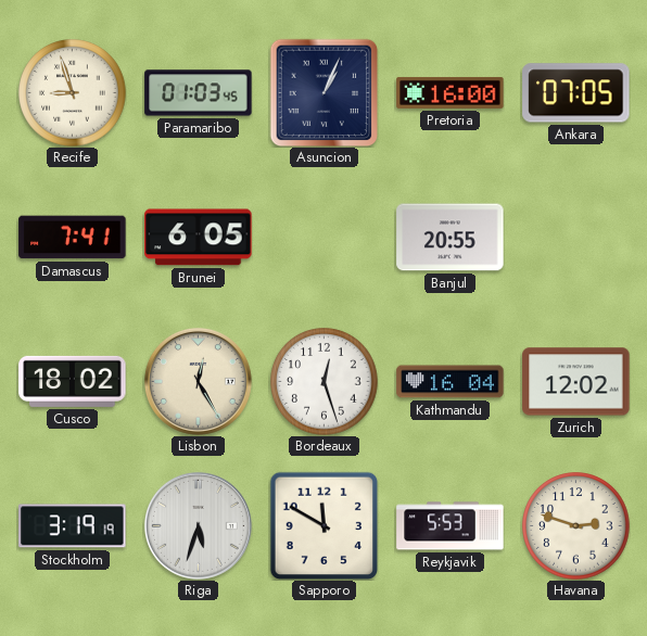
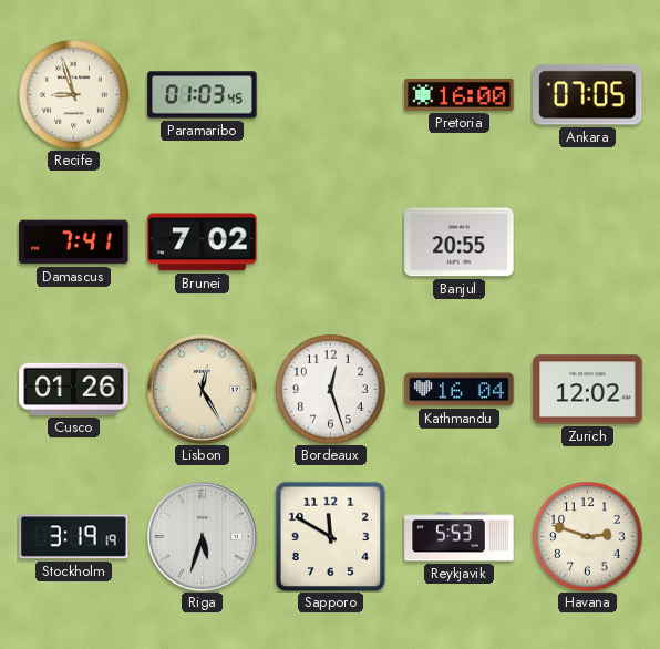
Asuncion: 1:04 -> none
Brunei: 6:05 -> 7:02
Cusco: 18:02 -> 01:26
